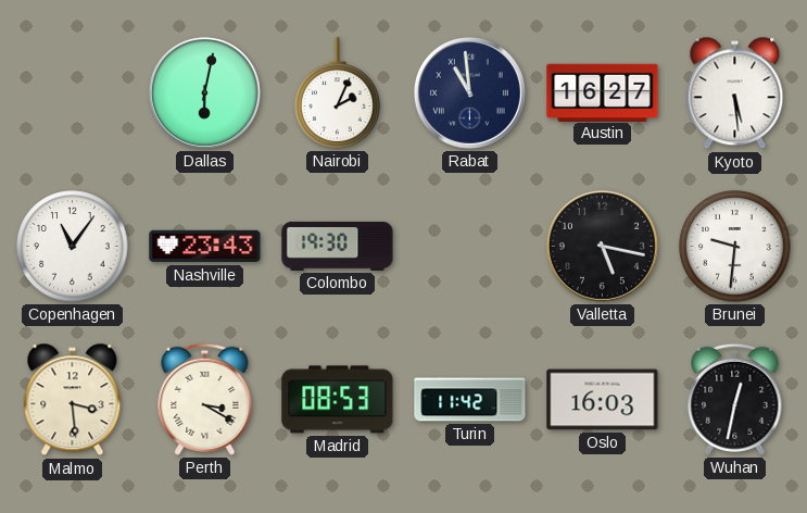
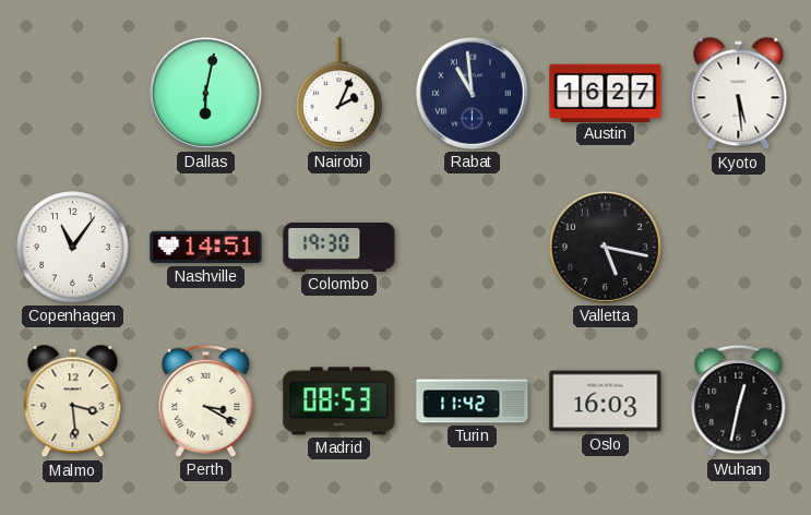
Nashville: 23:43 -> 14:51
Brunei: 9:31 -> none
